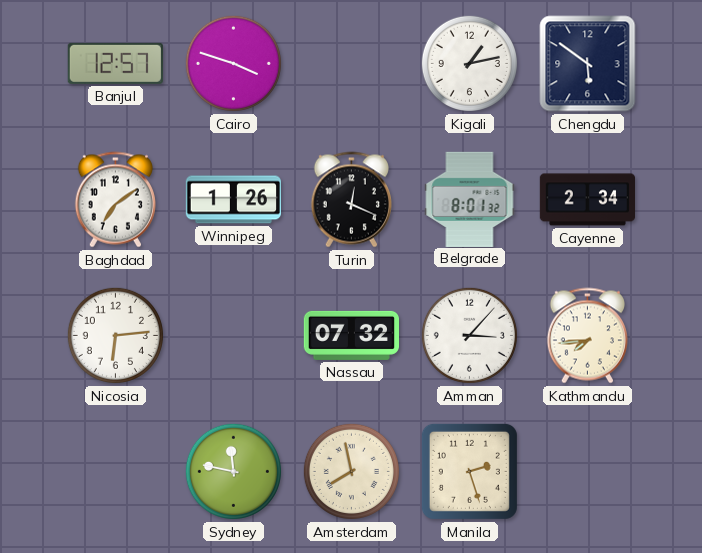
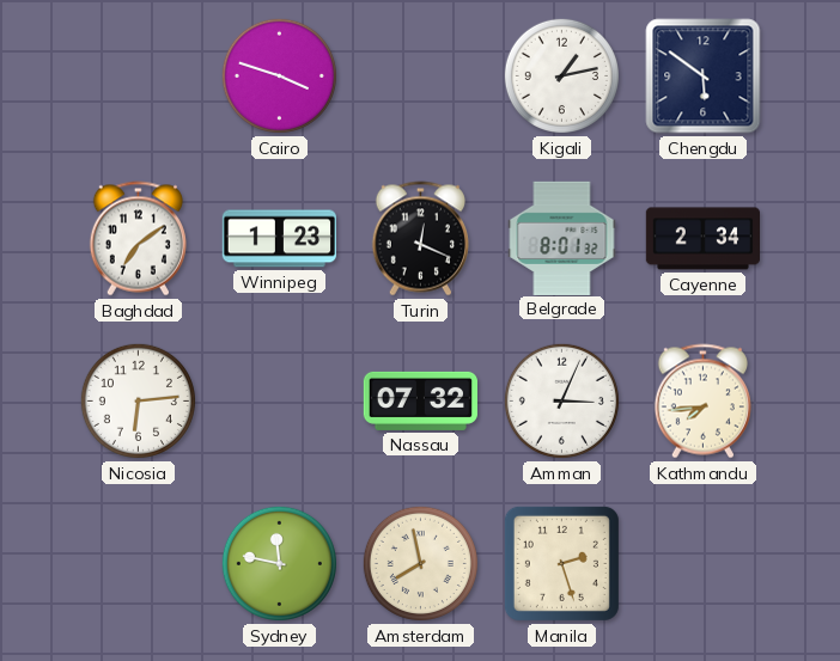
Banjul: 12:57 -> none
Winnipeg: 1:26 -> 1:23
Amman: 3:07 -> 3:04
